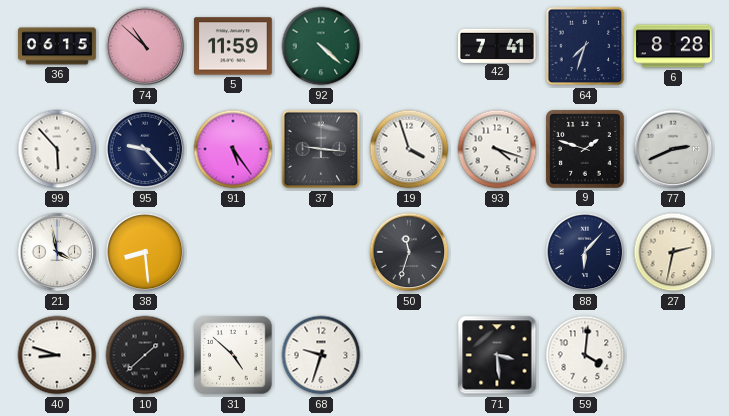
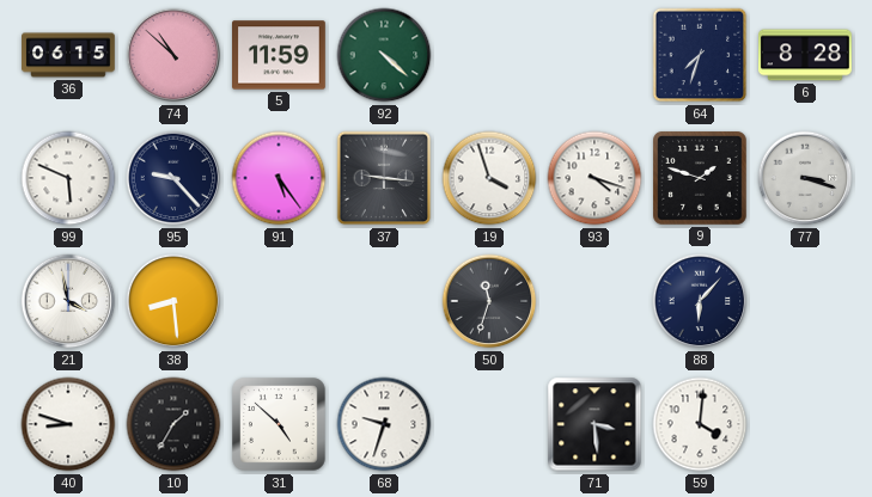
42: 7:41 -> none
99: 5:53 -> 5:49
77: 2:41 -> 3:18
27: 2:32 -> none
10: 1:38 -> 1:35
